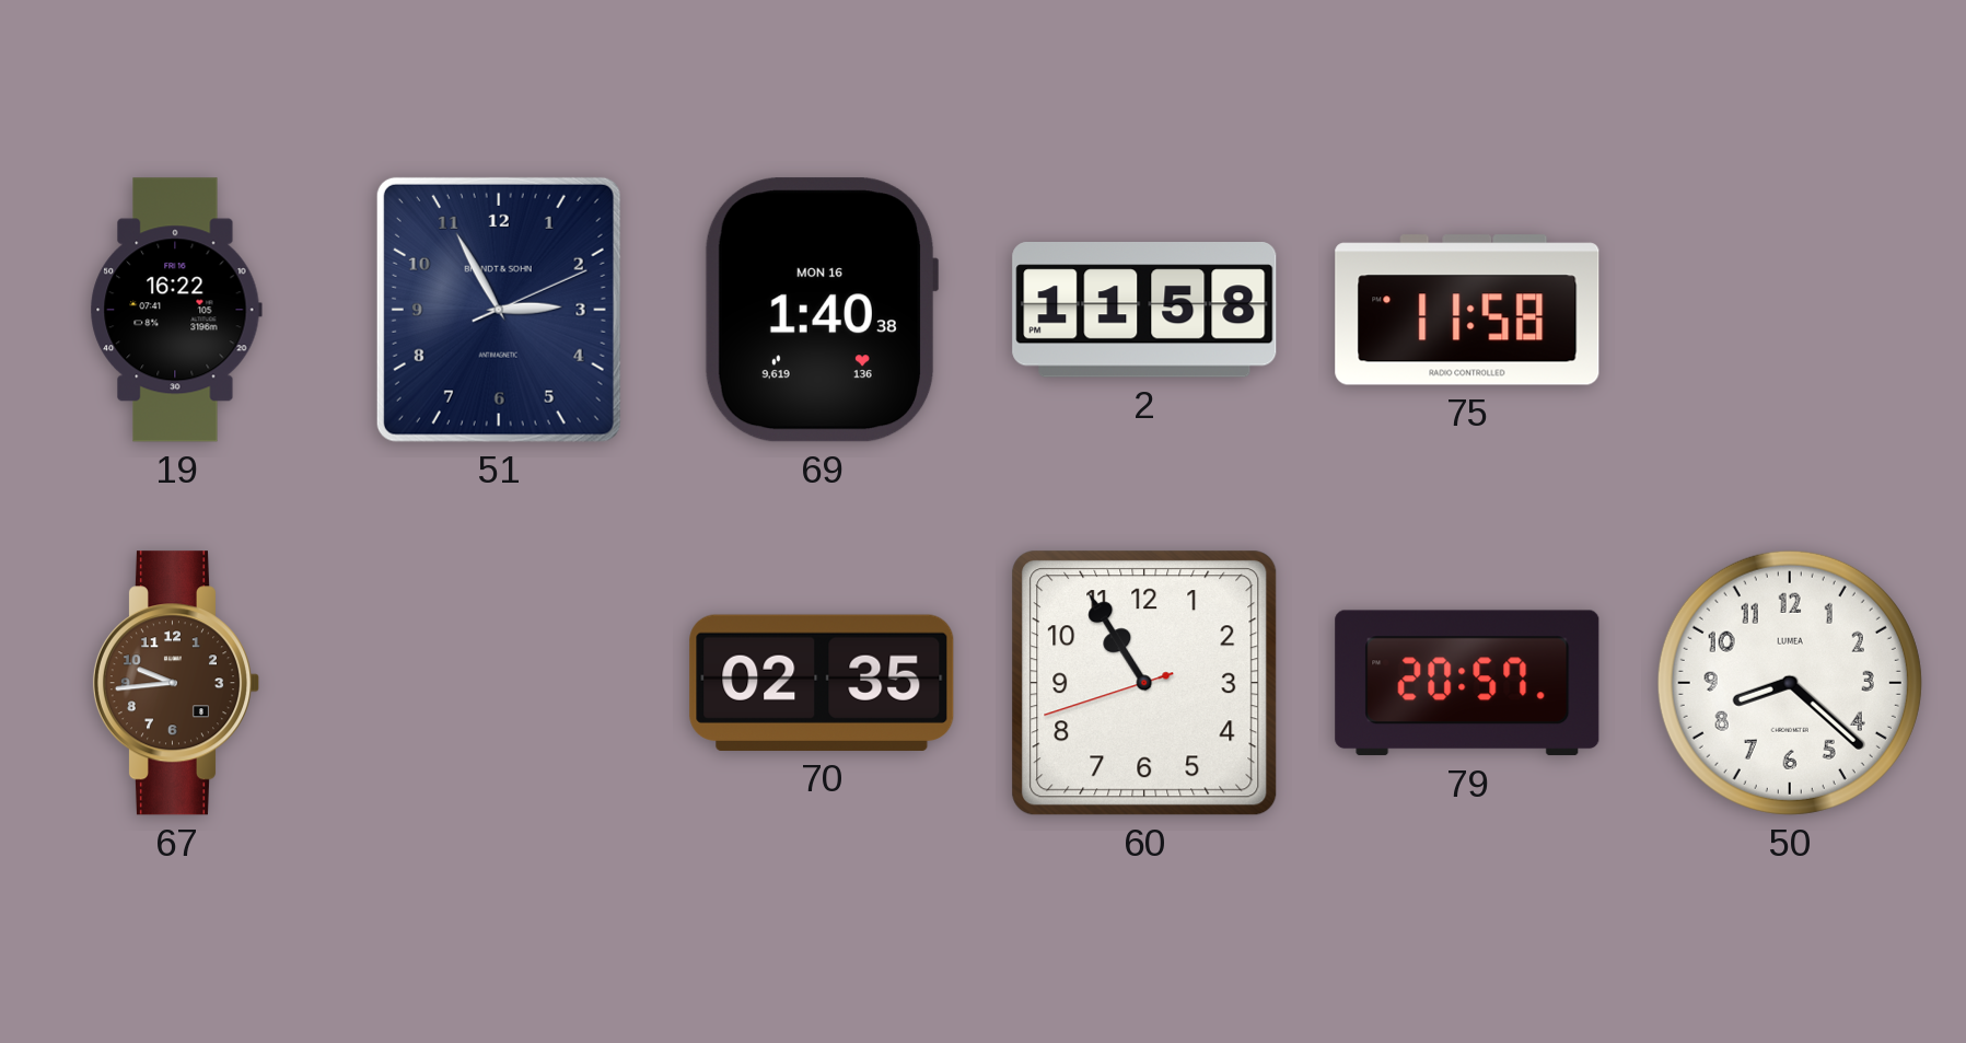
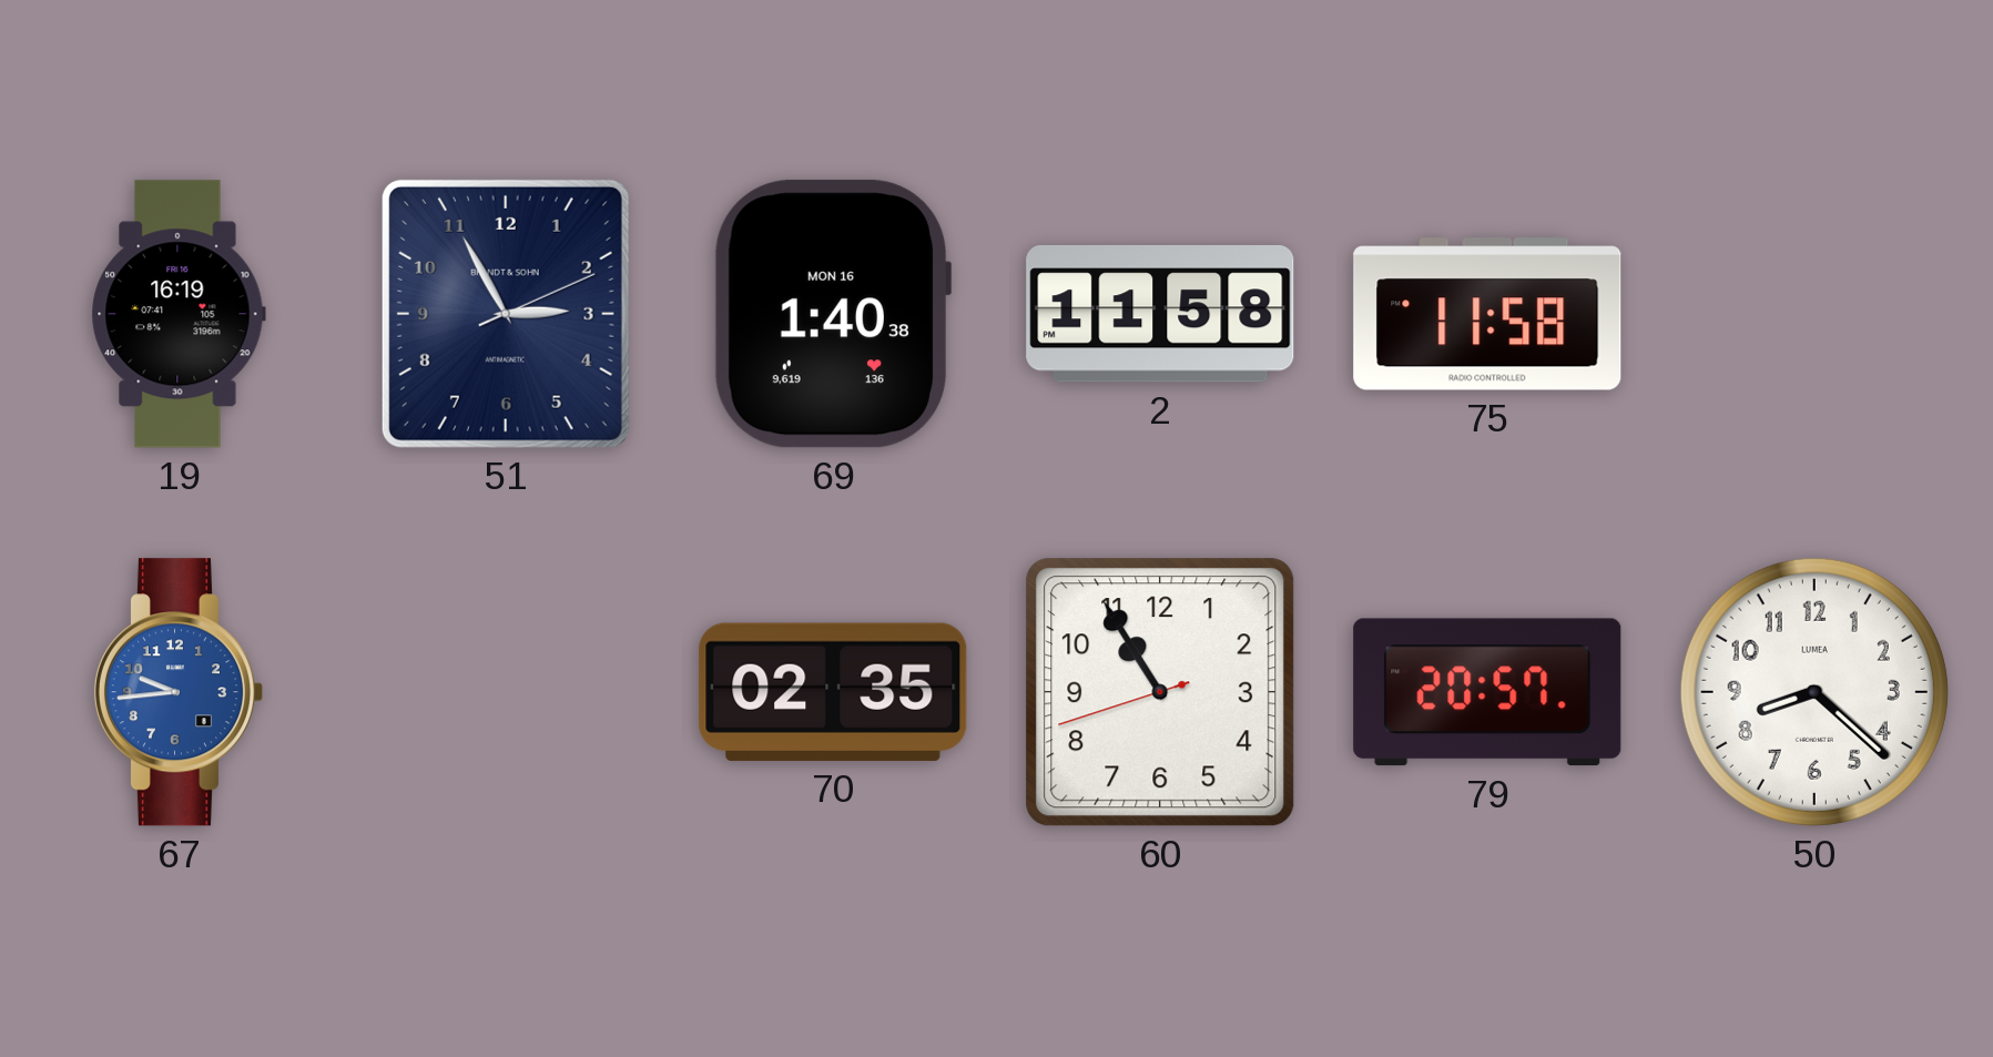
19: 16:22 -> 16:19
67 dial: brown -> blue
